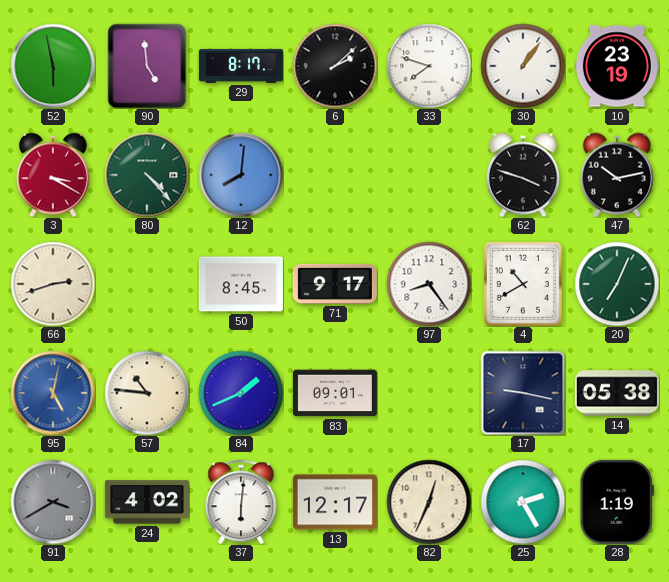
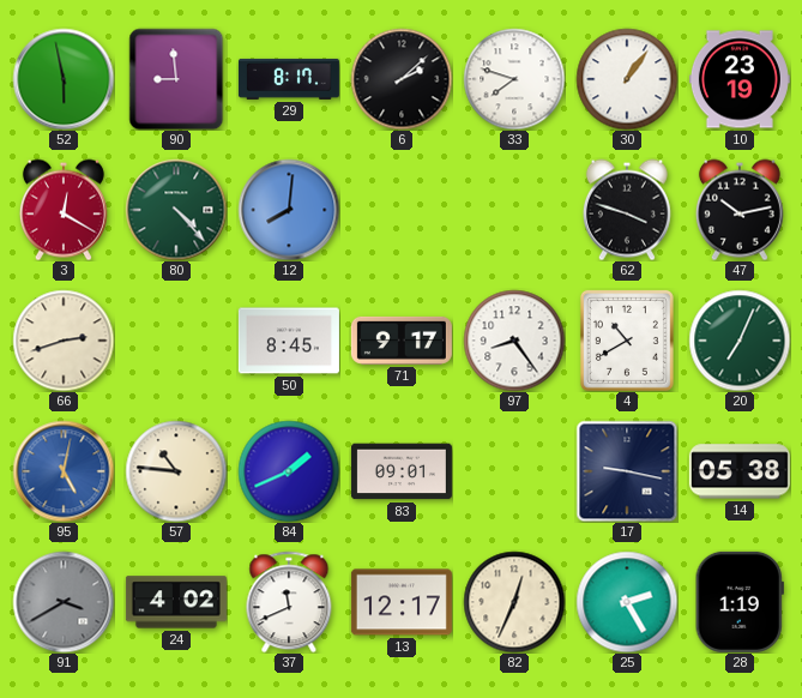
90: 4:59 -> 8:59
3: 3:20 -> 12:20
37: 6:01 -> 11:41
